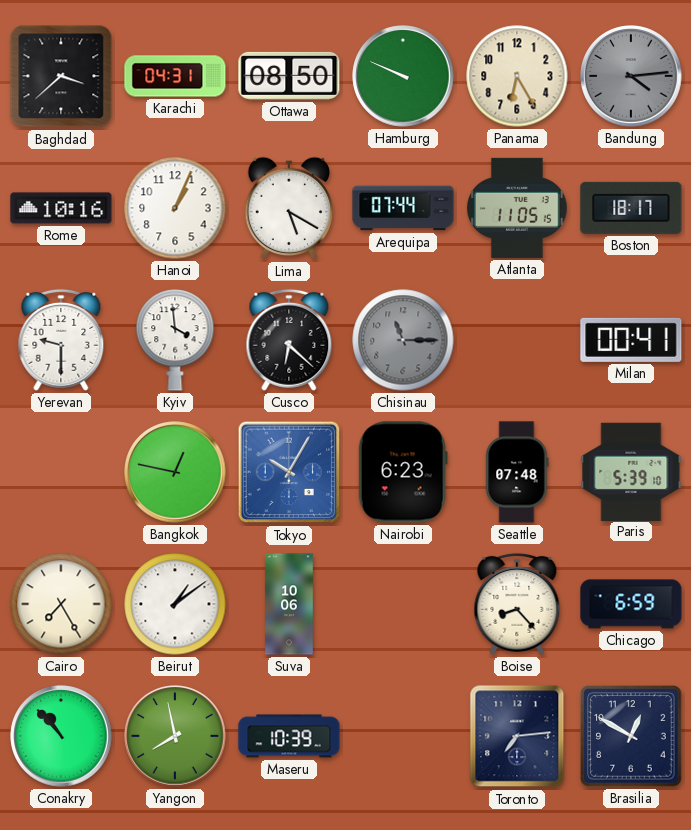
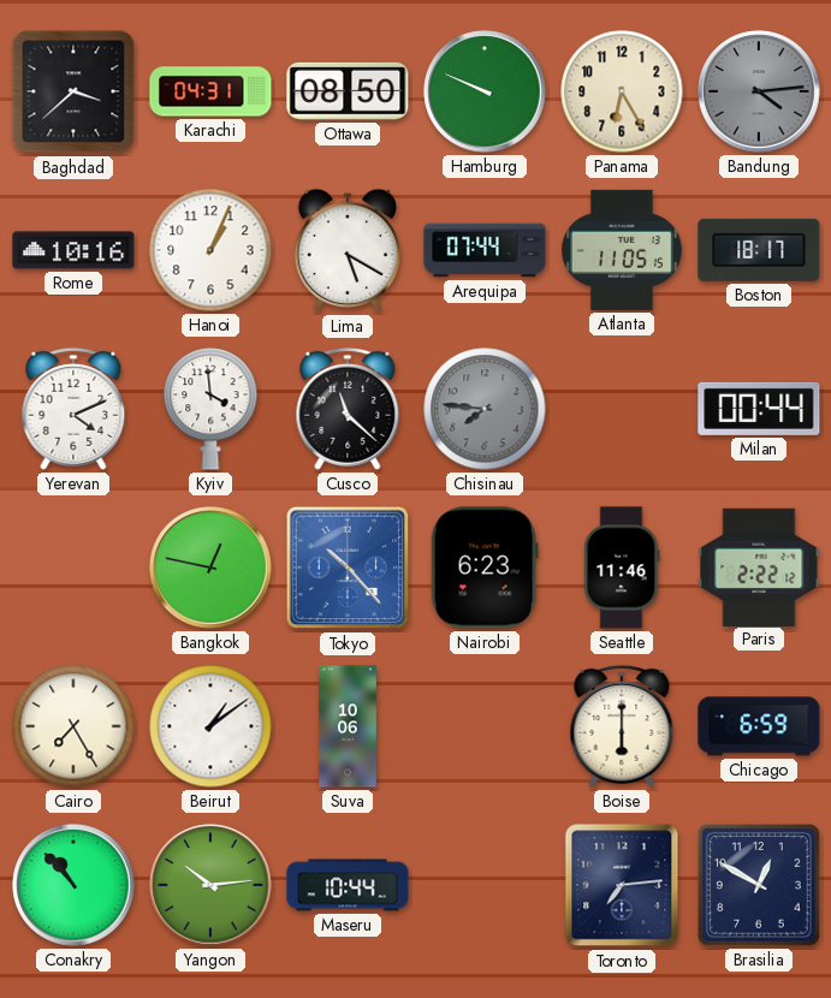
Yerevan: 9:30 -> 4:11
Cusco: 6:22 -> 11:22
Chisinau: 11:15 -> 7:46
Milan: 00:41 -> 00:44
Tokyo: 10:05 -> 10:23
Seattle: 07:48 -> 11:46
Paris: 5:39 -> 2:22
Boise: 8:23 -> 6:00
Yangon: 7:58 -> 10:14
Maseru: 10:39 -> 10:44
